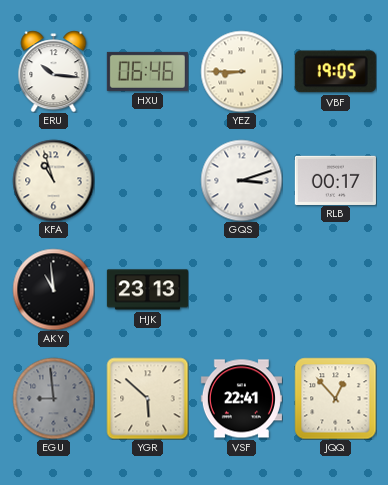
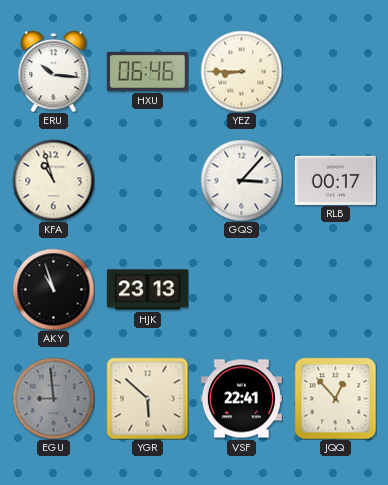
VBF: 19:05 -> none
GQS: 3:12 -> 3:07
AKY: 10:59 -> 10:57
